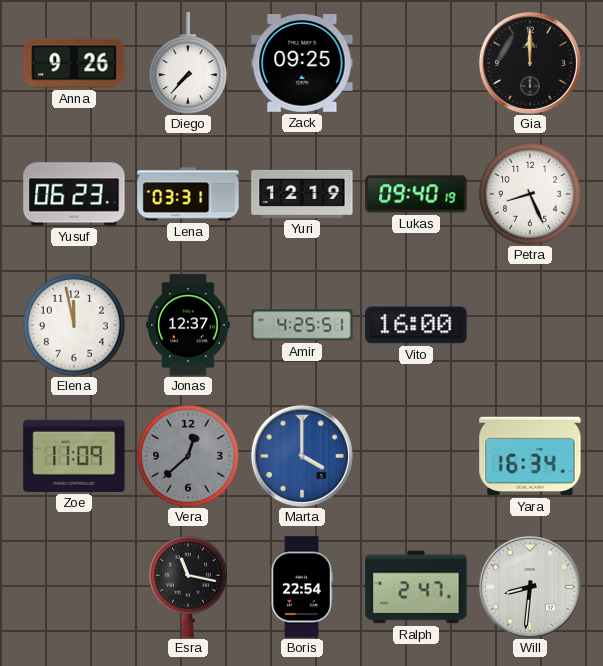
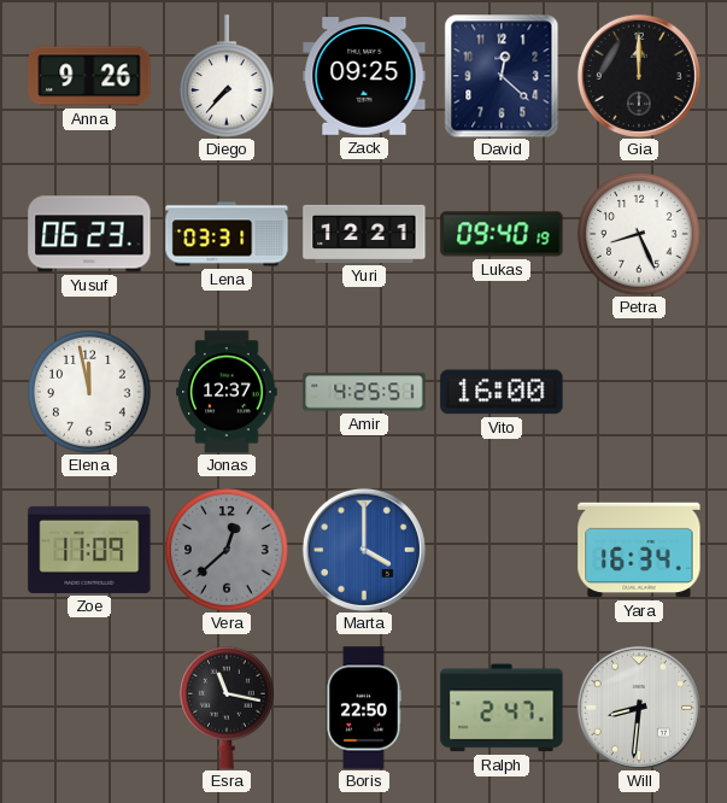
David: none -> 12:22
Yuri: 12:19 -> 12:21
Boris: 22:54 -> 22:50
